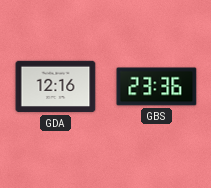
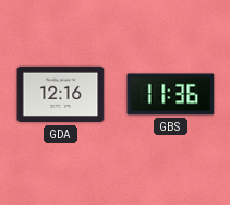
GBS: 23:36 -> 11:36
